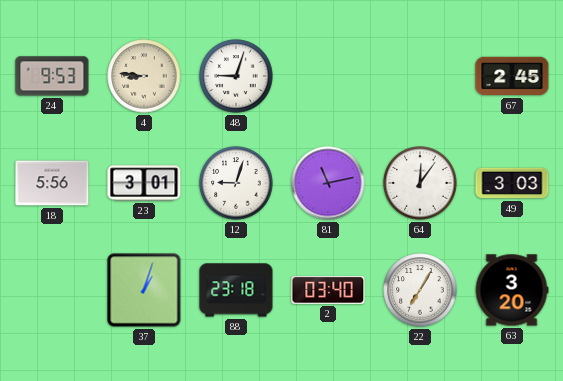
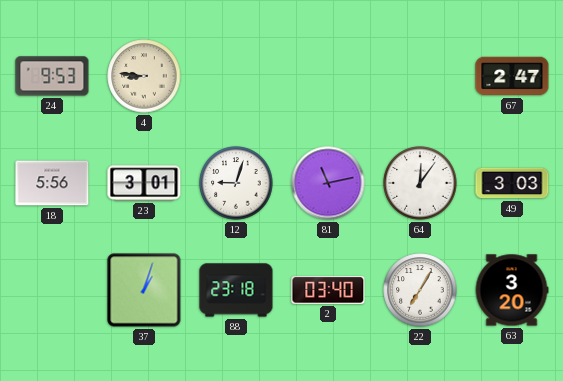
48: 9:03 -> none
67: 2:45 -> 2:47
